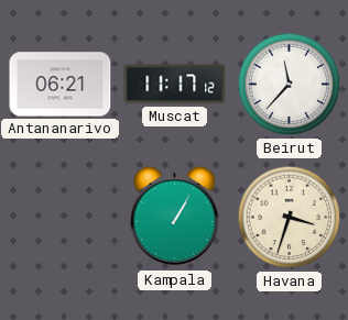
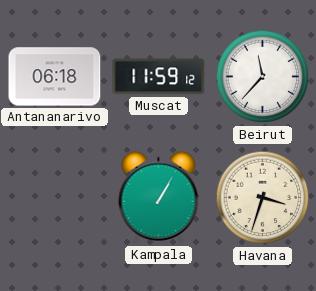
Antananarivo: 06:21 -> 06:18
Muscat: 11:17 -> 11:59
